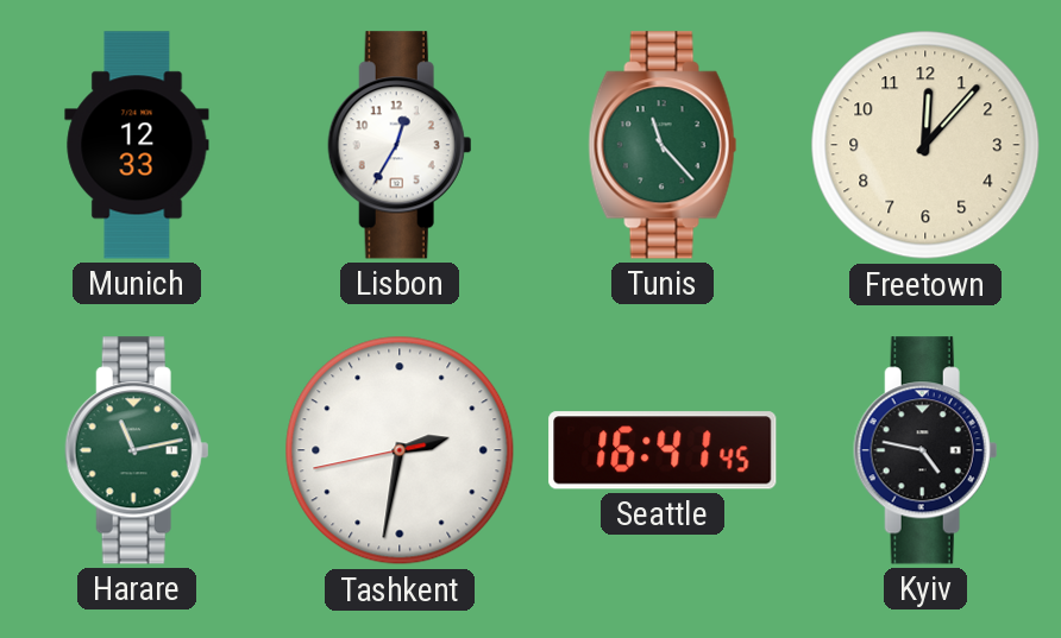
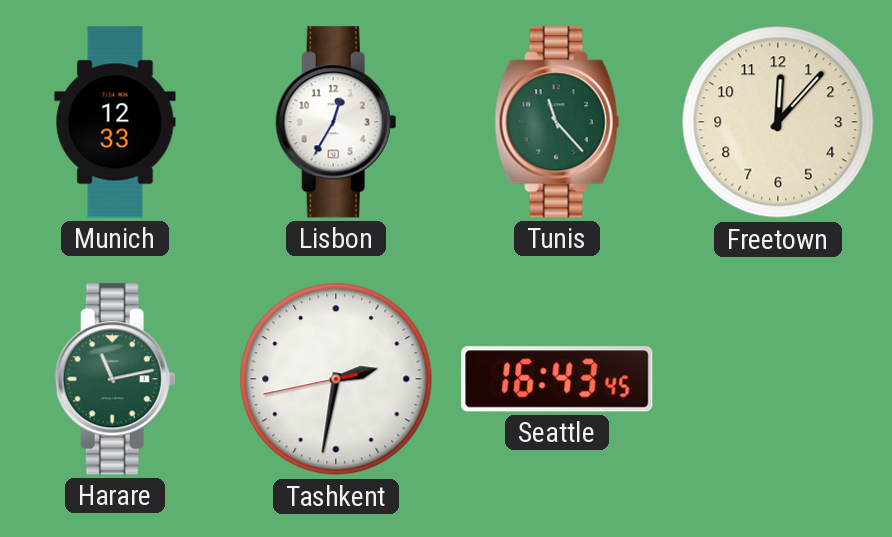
Seattle: 16:41 -> 16:43
Kyiv: 4:47 -> none
